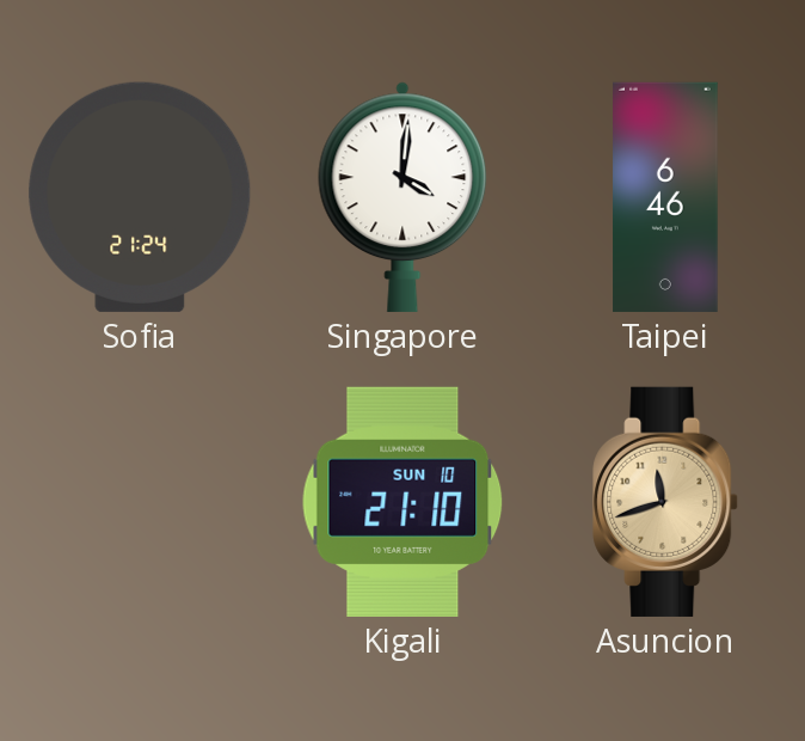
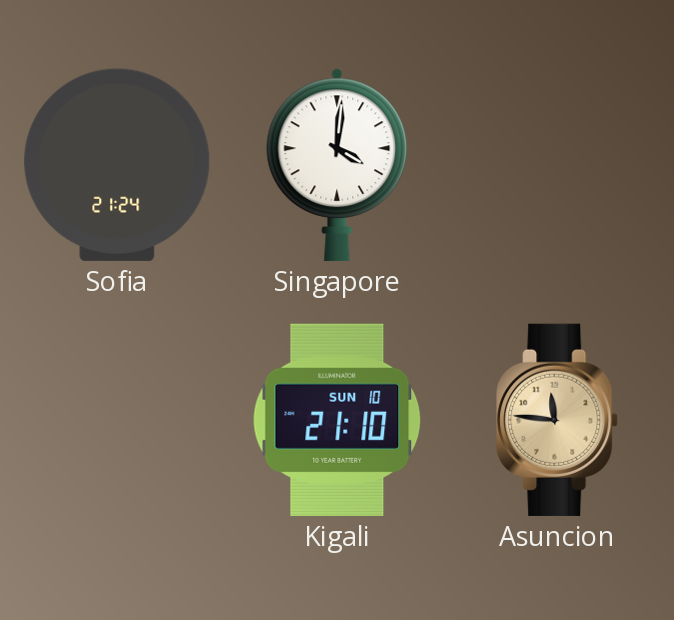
Taipei: 6:46 -> none
Asuncion: 11:42 -> 11:46
